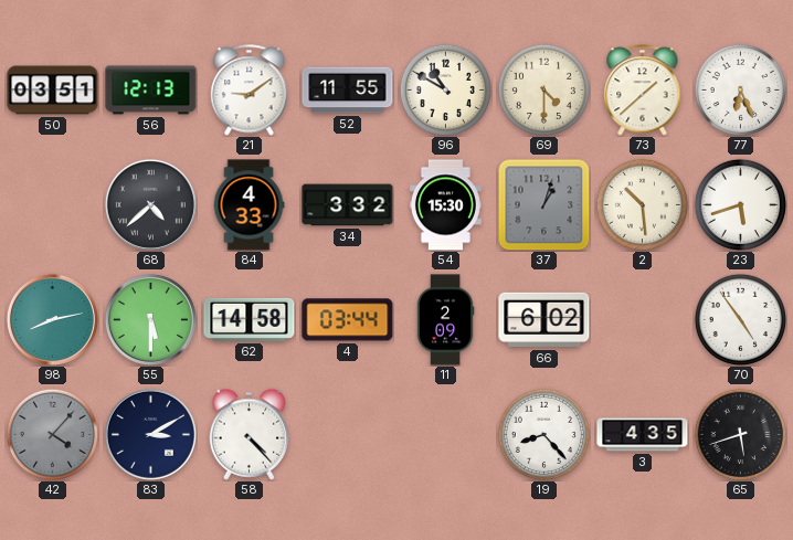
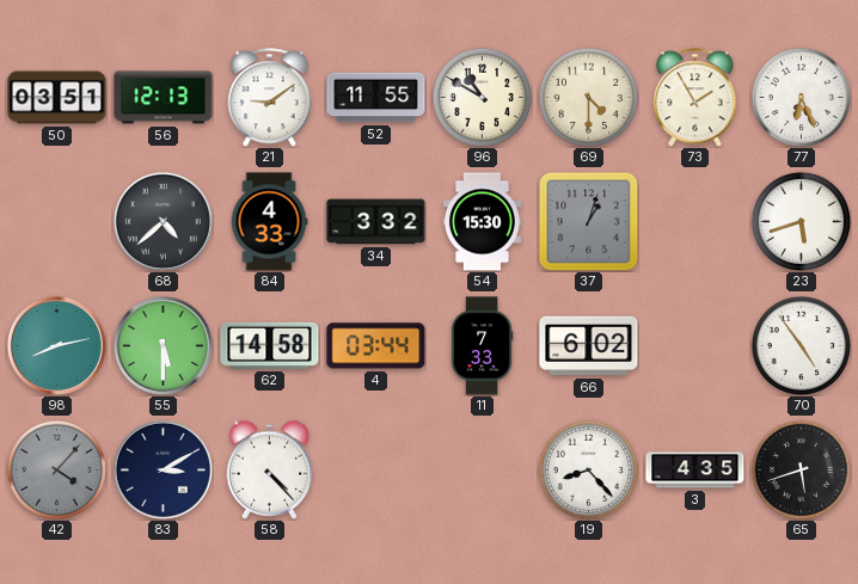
73: 1:38 -> 1:55
2: 10:29 -> none
11: 2:09 -> 7:33
